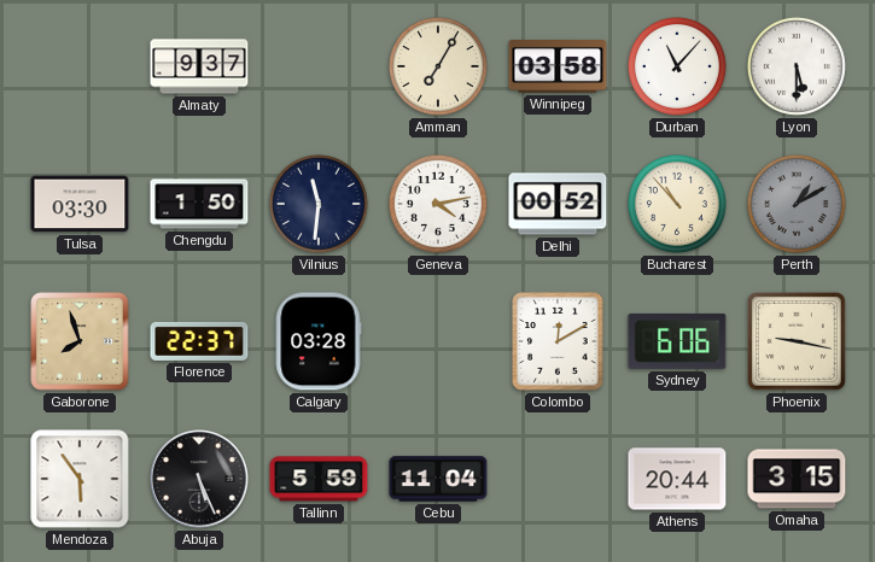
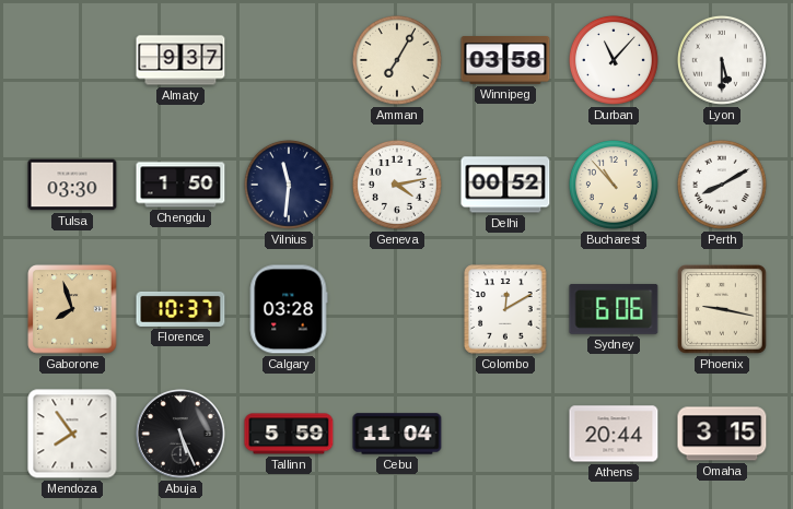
Perth: 1:10 -> 8:10
Perth dial: grey -> white
Florence: 22:37 -> 10:37
Mendoza: 5:54 -> 7:54
